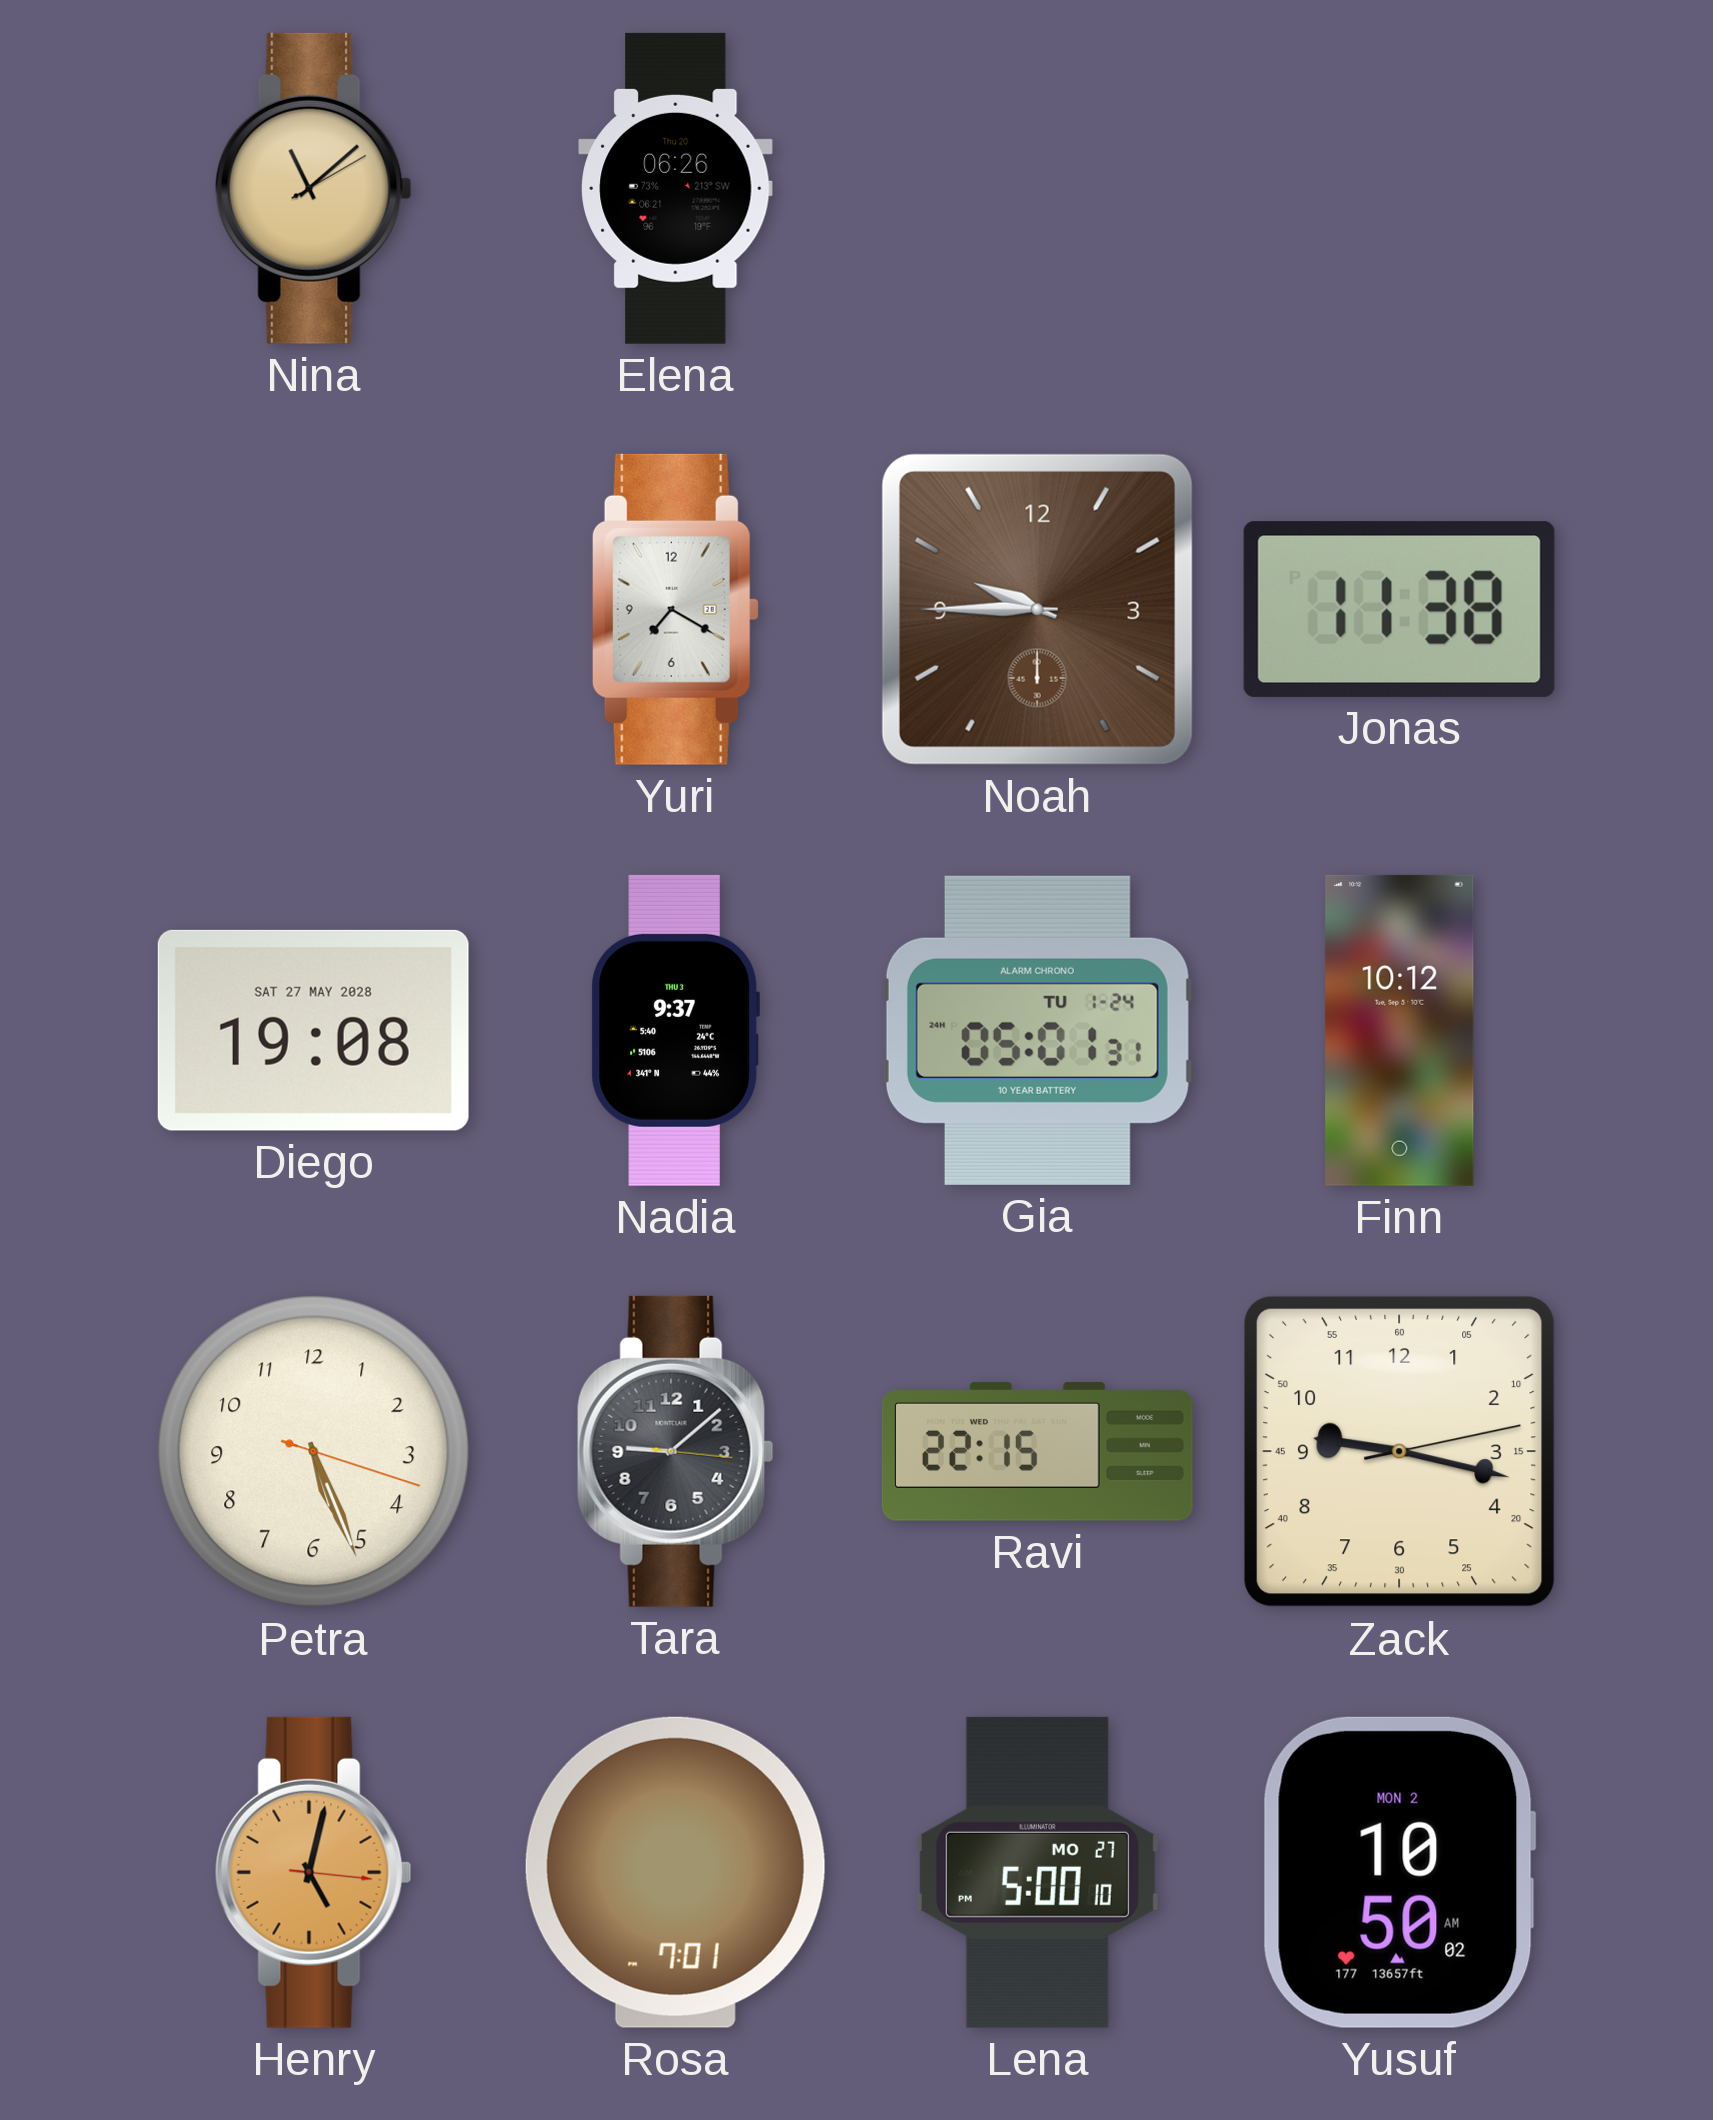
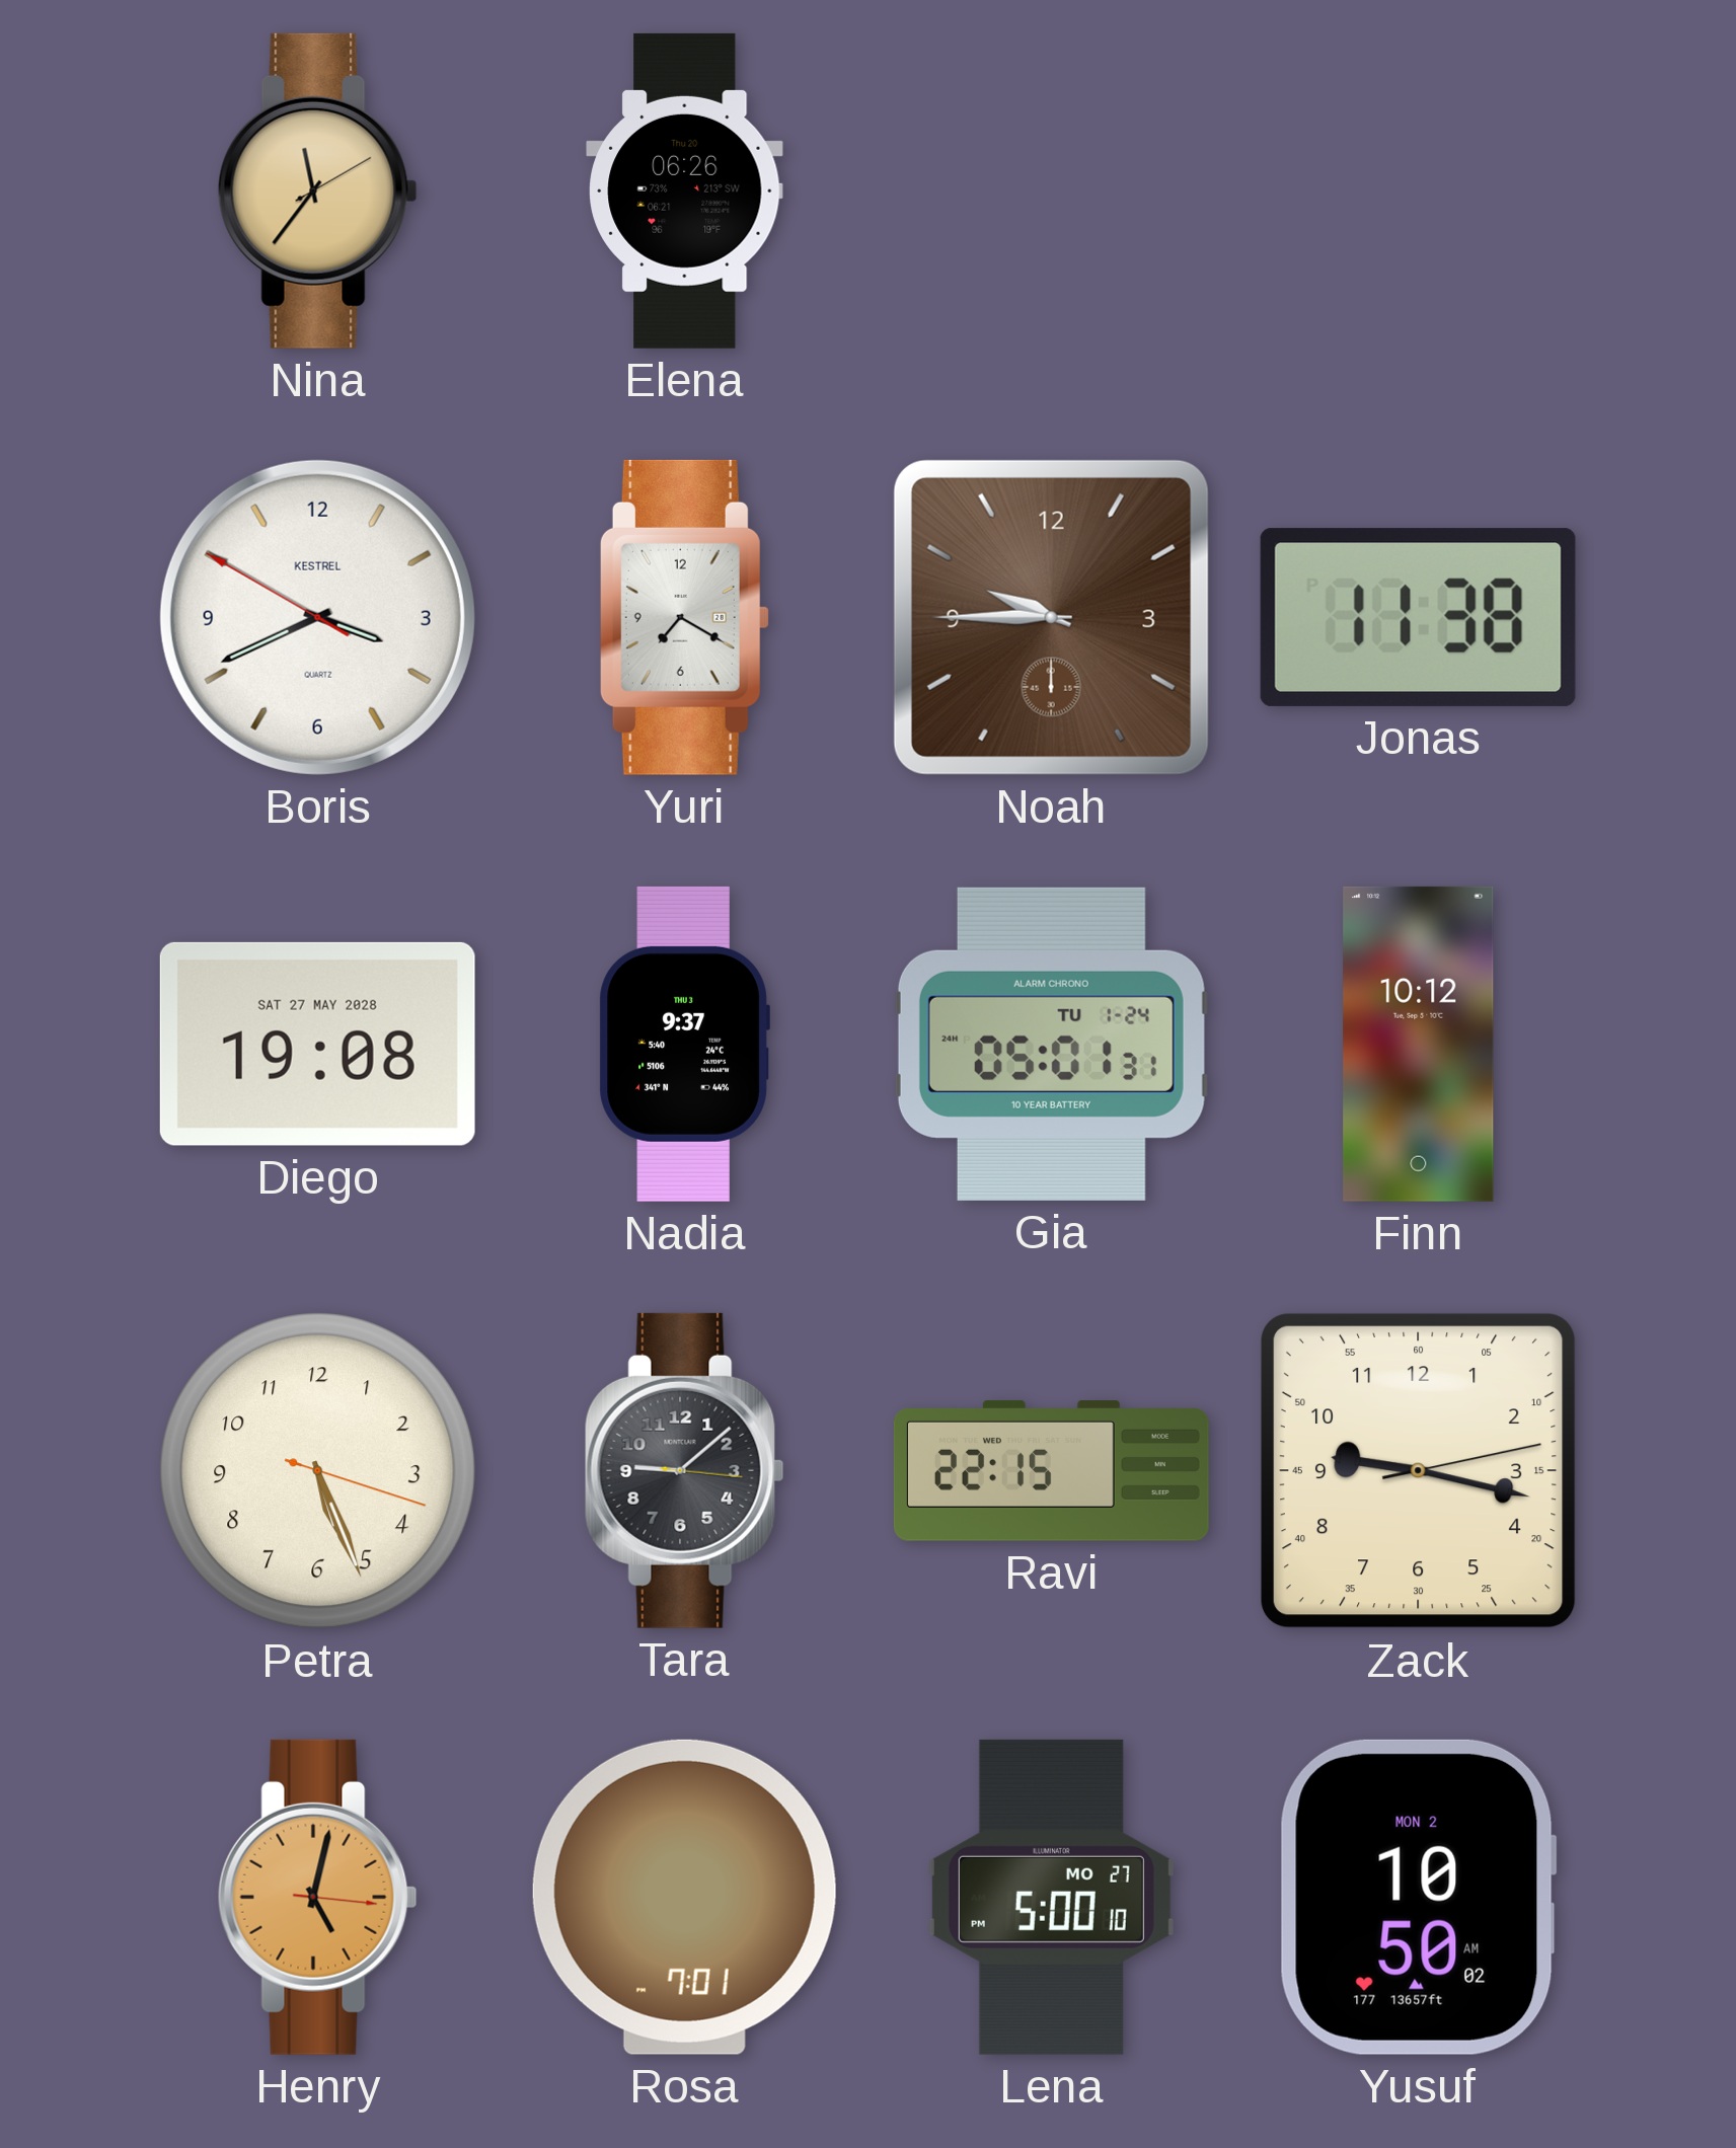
Nina: 11:08 -> 11:36
Boris: none -> 3:40
